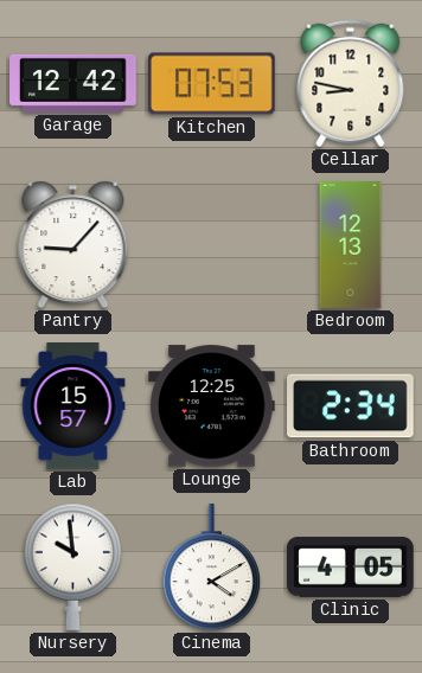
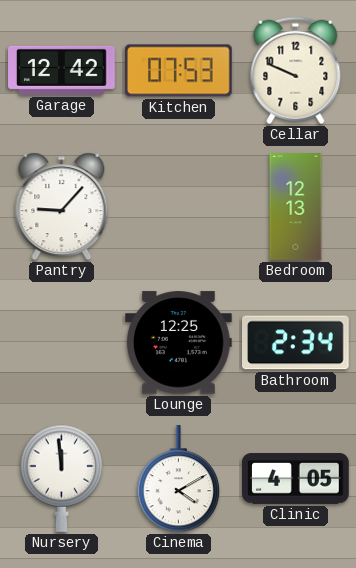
Cellar: 8:47 -> 9:49
Lab: 15:57 -> none
Nursery: 9:59 -> 11:59
